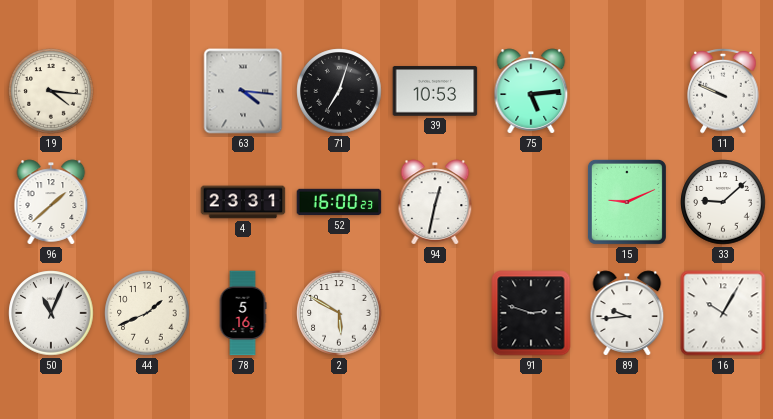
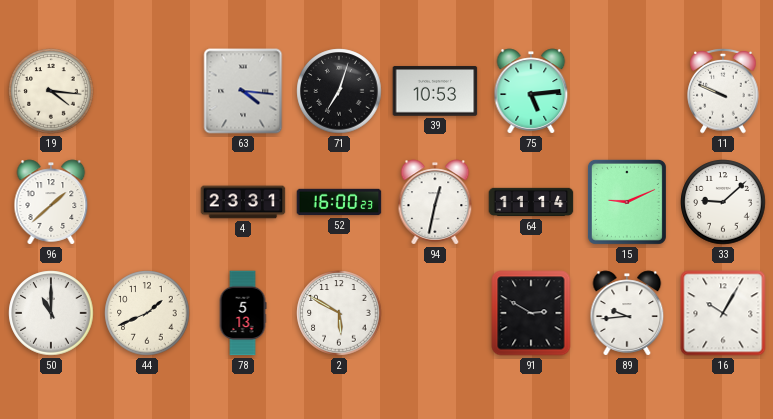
64: none -> 11:14
50: 11:04 -> 11:00
78: 5:16 -> 5:13
91: 2:48 -> 2:50
